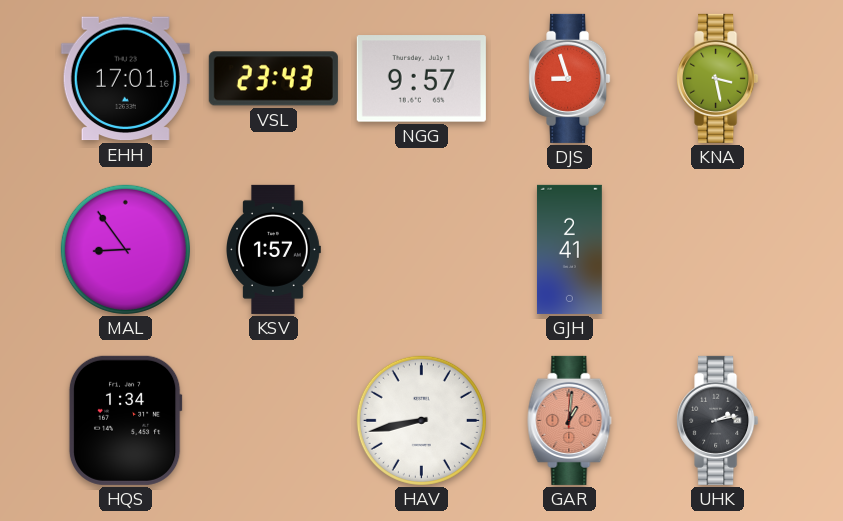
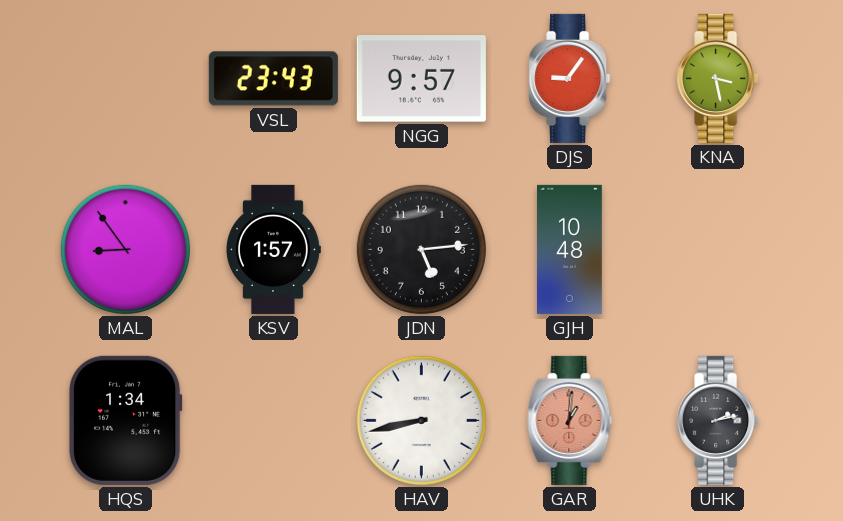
EHH: 17:01 -> none
DJS: 8:57 -> 9:06
JDN: none -> 5:14
GJH: 2:41 -> 10:48
